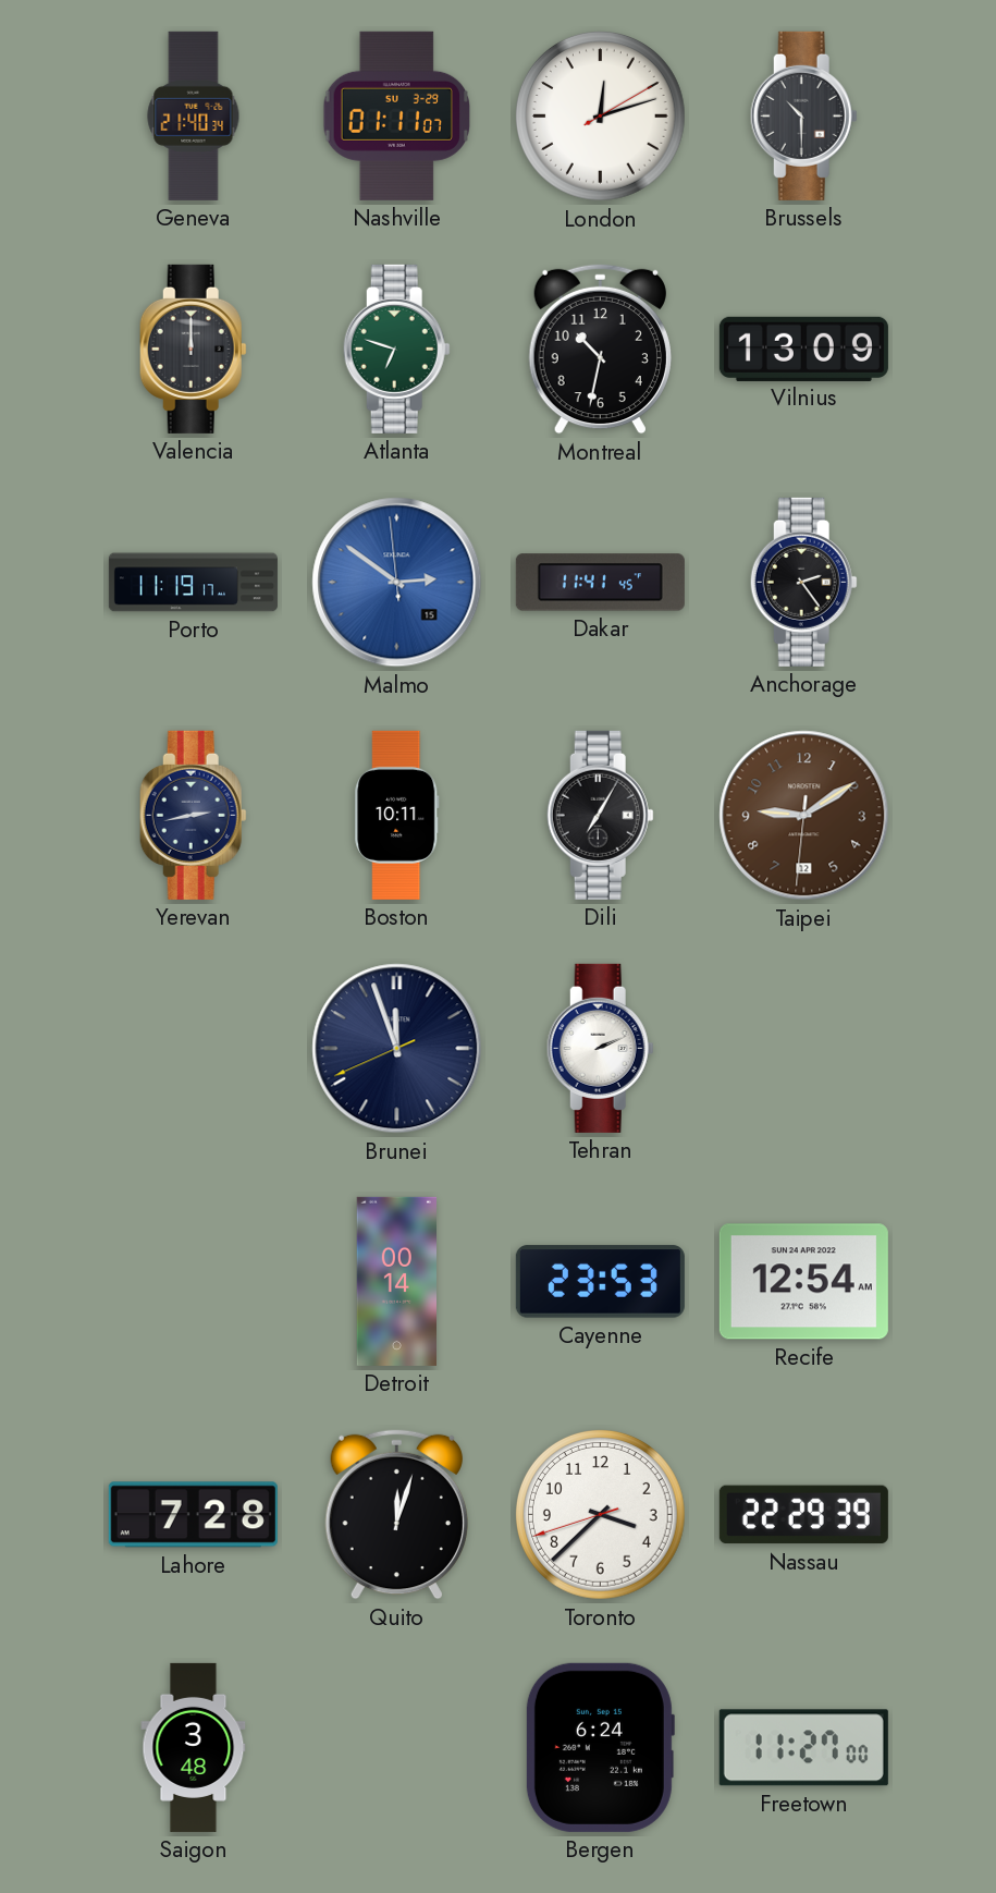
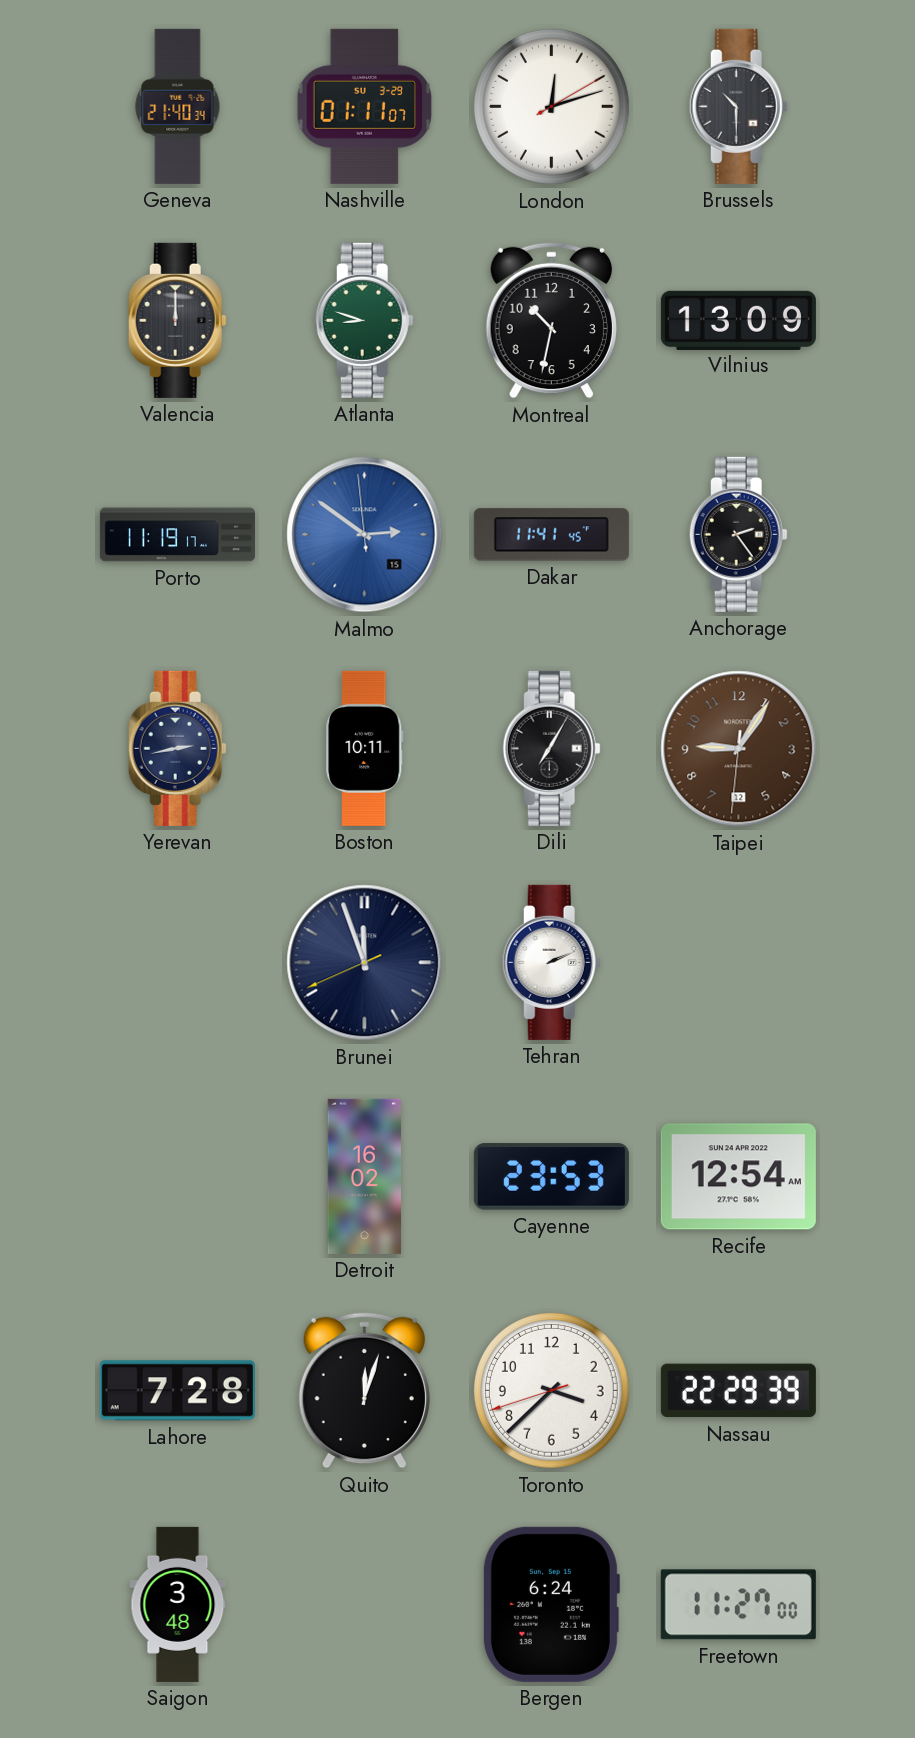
Atlanta: 6:48 -> 8:48
Taipei: 9:09 -> 9:05
Detroit: 00:14 -> 16:02
